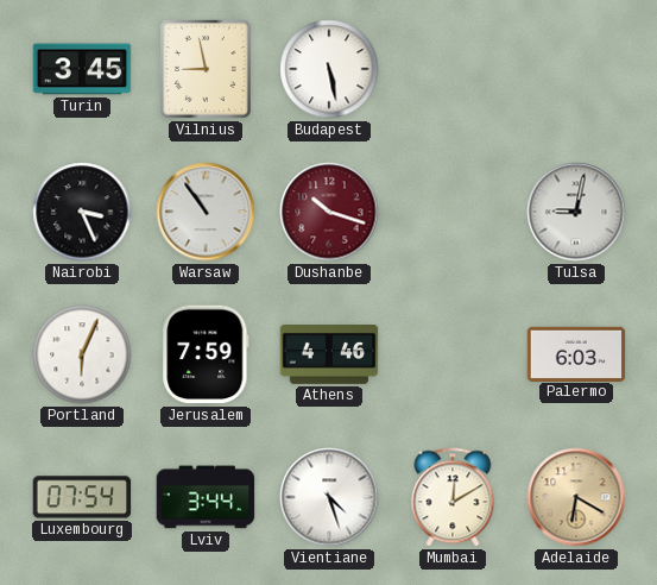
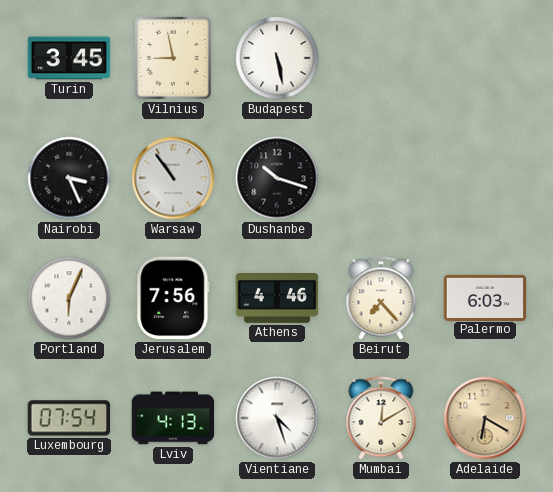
Dushanbe dial: burgundy -> black
Tulsa: 9:02 -> none
Jerusalem: 7:59 -> 7:56
Beirut: none -> 7:23
Lviv: 3:44 -> 4:13
